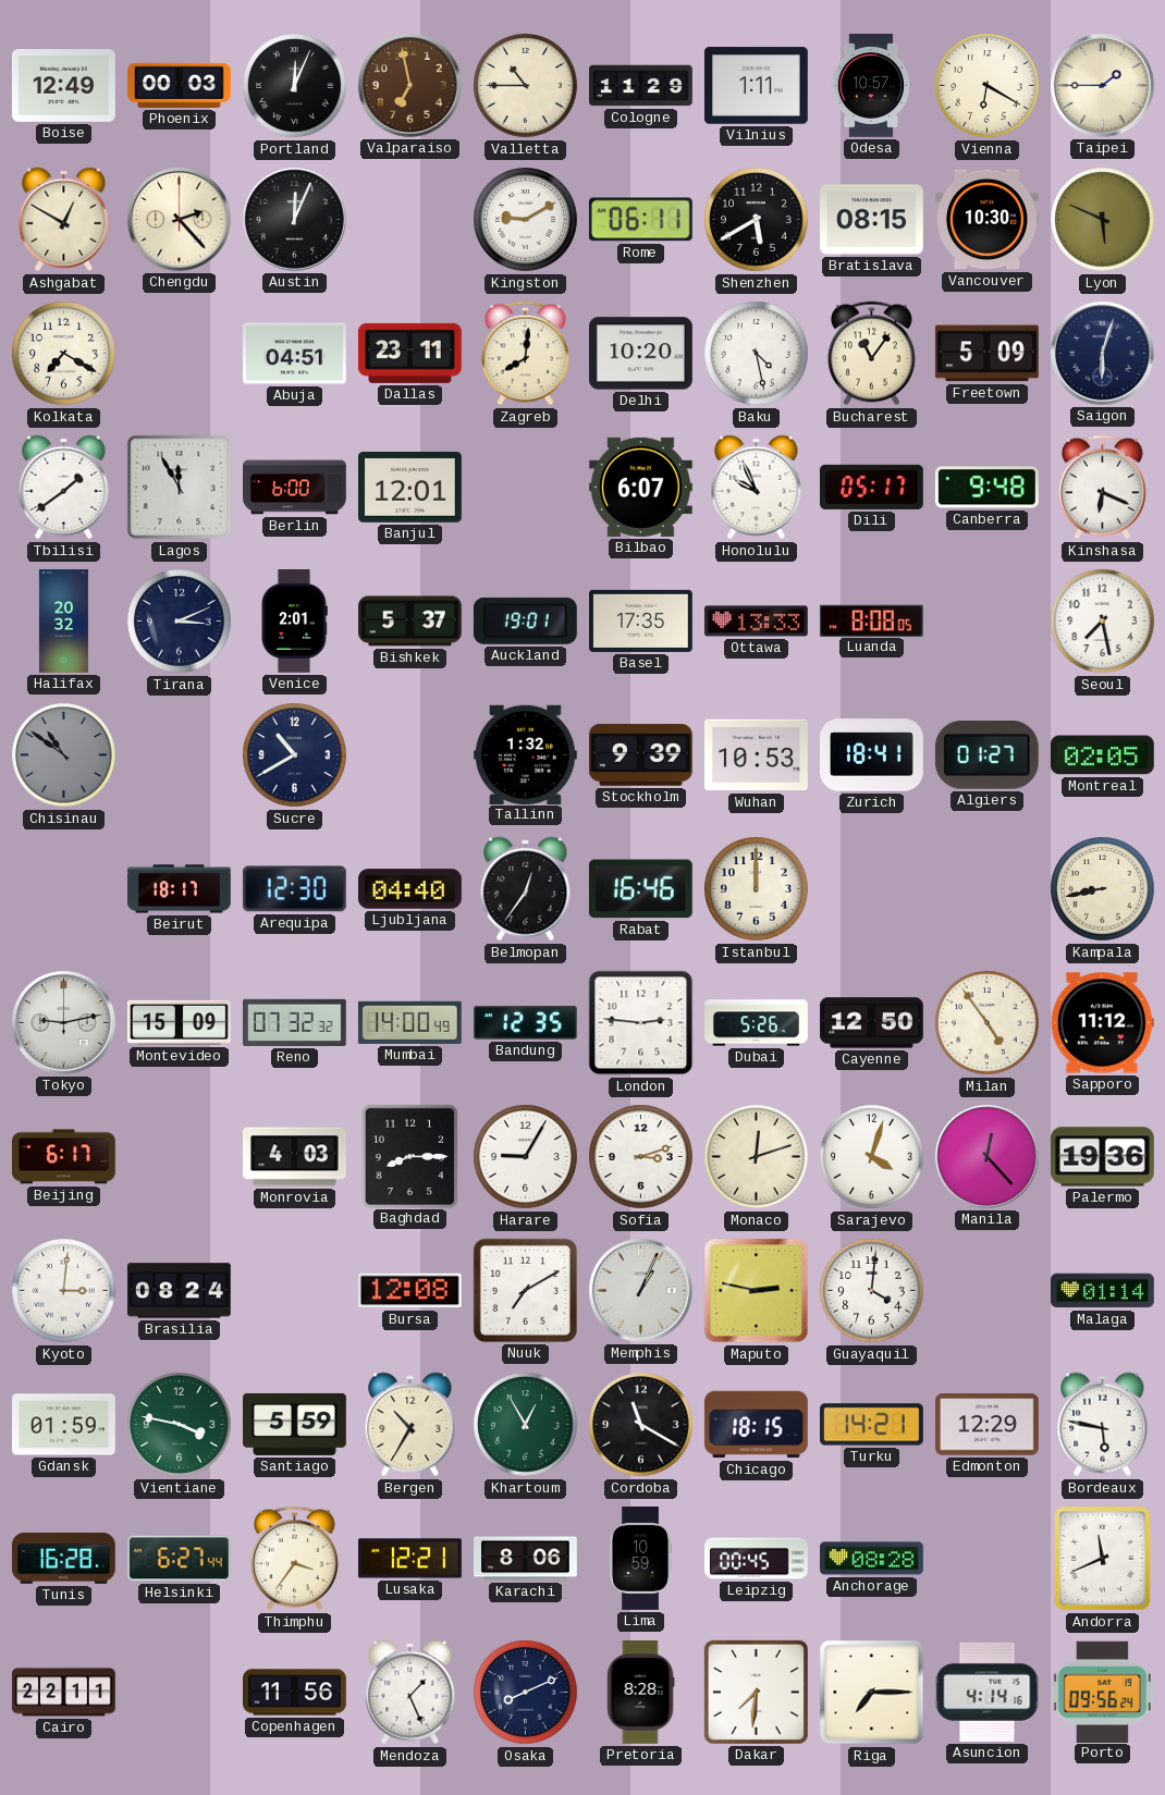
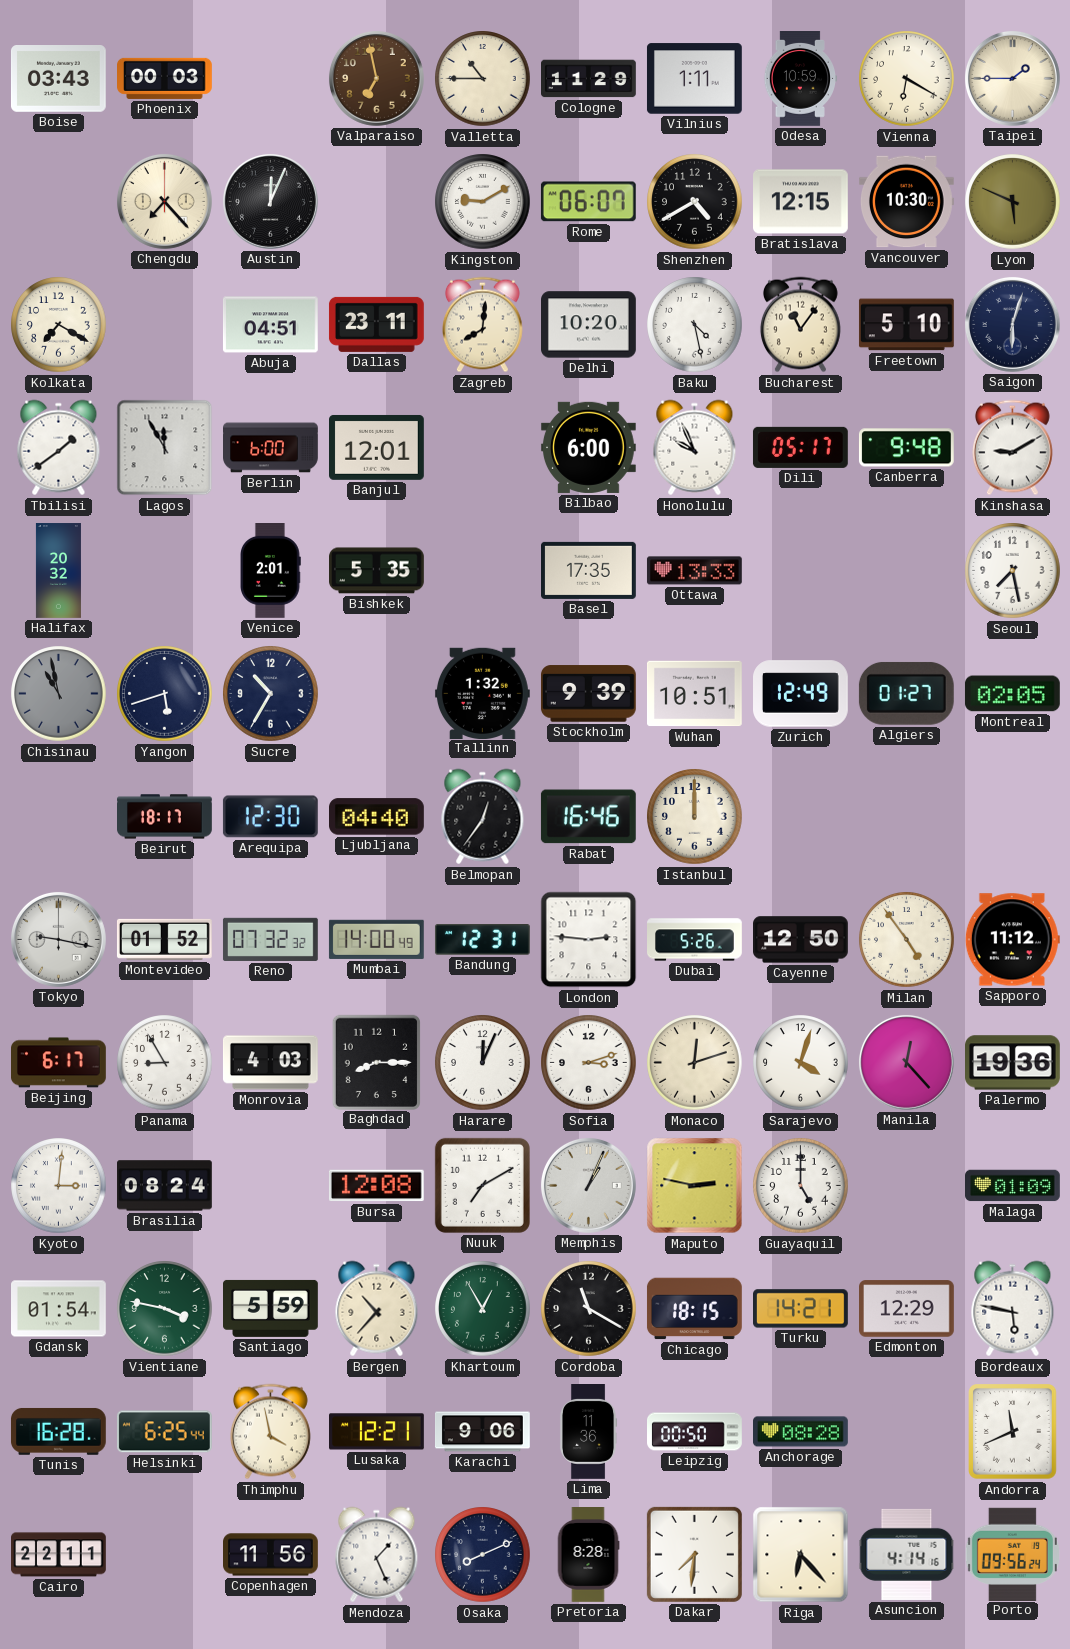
Boise: 12:49 -> 03:43
Portland: 12:04 -> none
Odesa: 10:57 -> 10:59
Ashgabat: 12:50 -> none
Chengdu: 2:23 -> 7:23
Rome: 06:11 -> 06:07
Shenzhen: 5:40 -> 4:40
Bratislava: 08:15 -> 12:15
Freetown: 5:09 -> 5:10
Bilbao: 6:07 -> 6:00
Kinshasa: 6:19 -> 9:10
Tirana: 3:11 -> none
Bishkek: 5:37 -> 5:35
Auckland: 19:01 -> none
Luanda: 8:08 -> none
Chisinau: 10:51 -> 10:58
Yangon: none -> 5:42
Sucre: 10:40 -> 10:35
Wuhan: 10:53 -> 10:51
Zurich: 18:41 -> 12:49
Kampala: 8:43 -> none
Tokyo: 9:13 -> 9:17
Montevideo: 15:09 -> 01:52
Bandung: 12:35 -> 12:31
Panama: none -> 8:55
Harare: 9:05 -> 12:04
Guayaquil: 4:01 -> 5:00
Malaga: 01:14 -> 01:09
Gdansk: 01:59 -> 01:54
Bergen: 10:35 -> 10:37
Helsinki: 6:27 -> 6:25
Thimphu: 3:36 -> 3:58
Karachi: 8:06 -> 9:06
Lima: 10:59 -> 11:36
Leipzig: 00:45 -> 00:50
Riga: 7:15 -> 6:23
